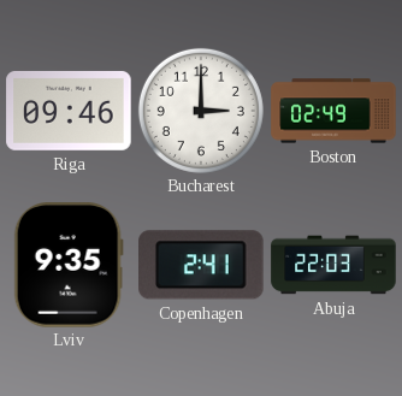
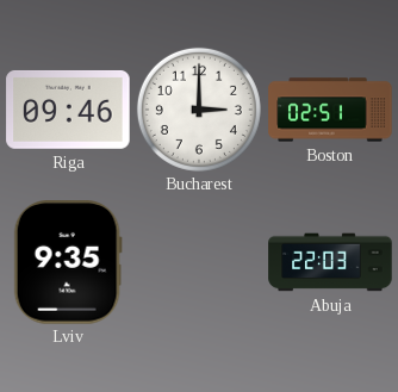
Boston: 02:49 -> 02:51
Copenhagen: 2:41 -> none
